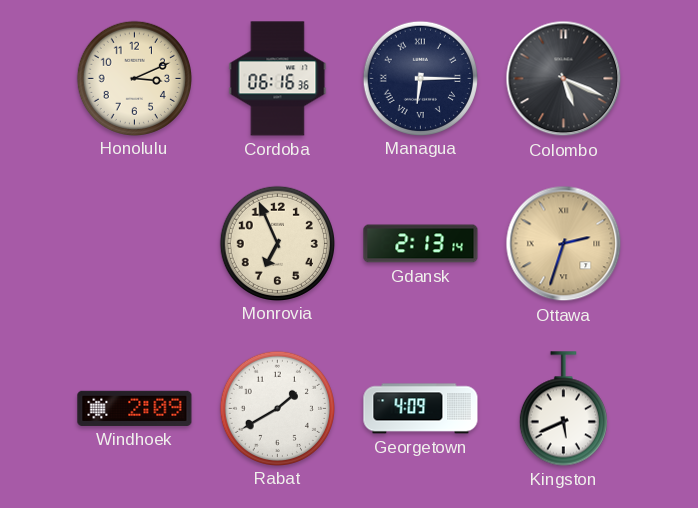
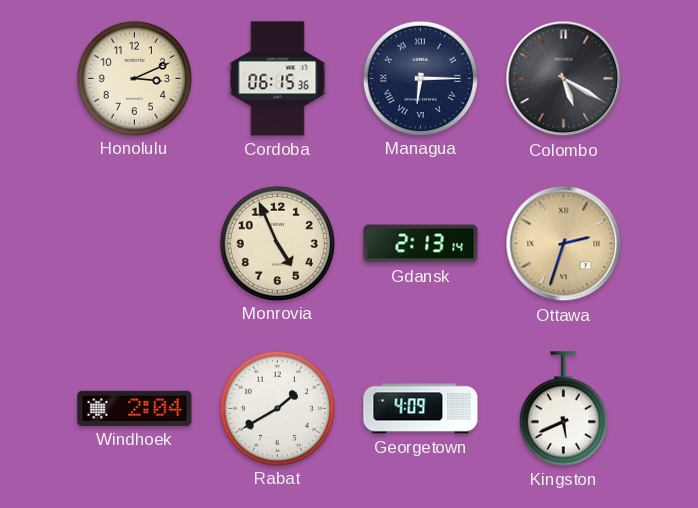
Cordoba: 06:16 -> 06:15
Colombo: 5:19 -> 5:20
Monrovia: 6:56 -> 4:56
Windhoek: 2:09 -> 2:04
